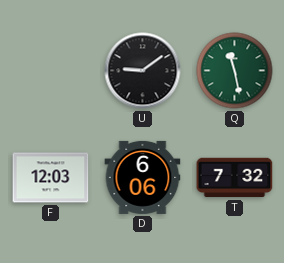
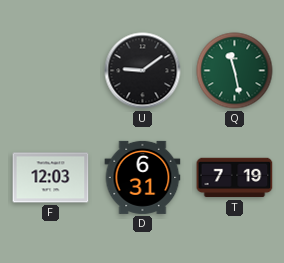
D: 6:06 -> 6:31
T: 7:32 -> 7:19
